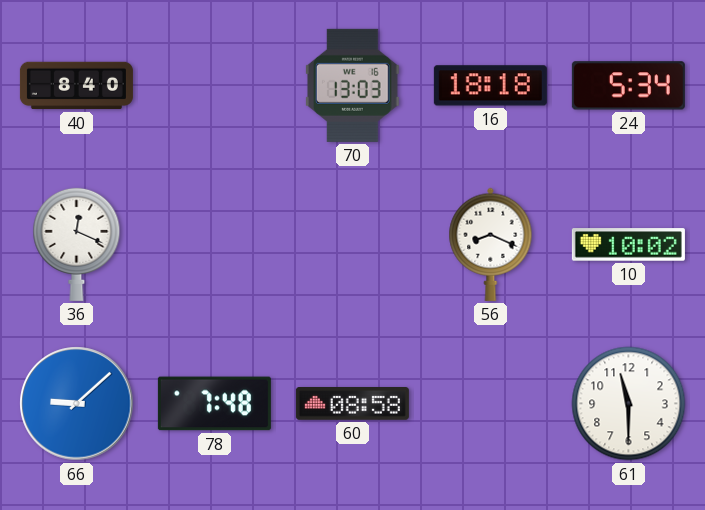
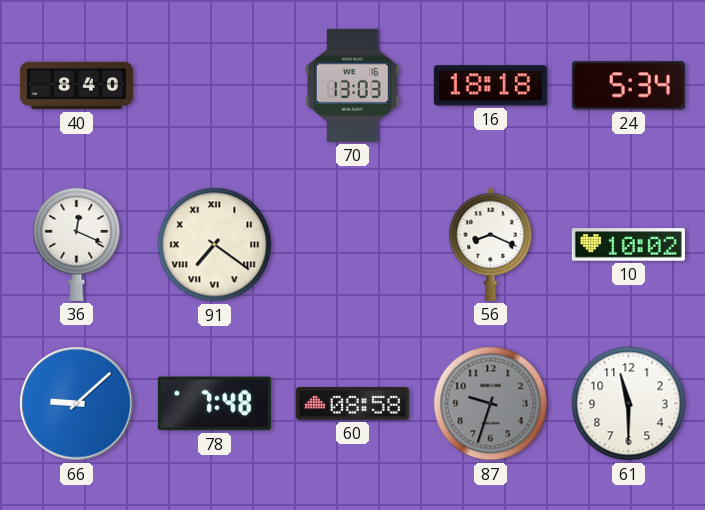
91: none -> 7:21
87: none -> 9:33
